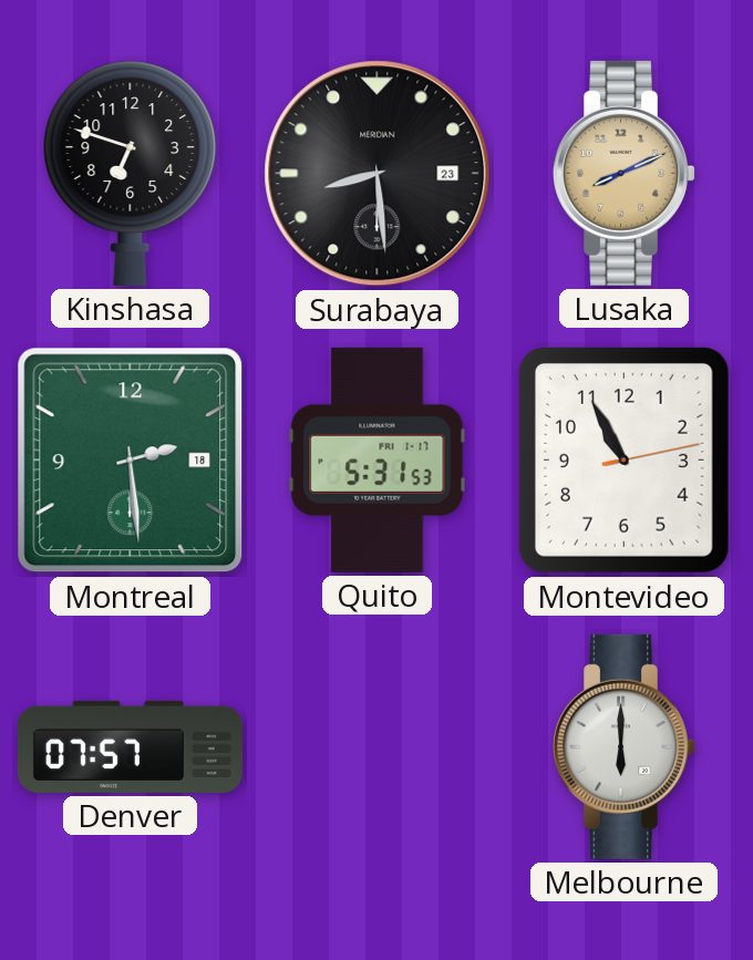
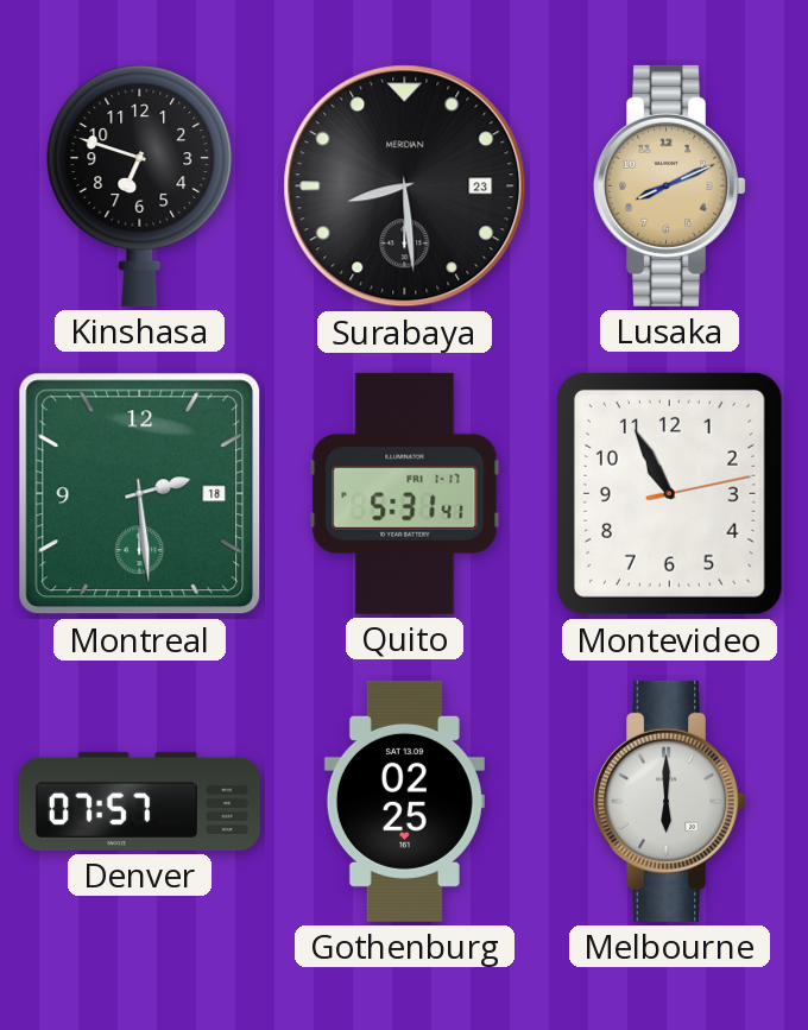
Quito: 5:31:53 -> 5:31:41
Gothenburg: none -> 02:25
